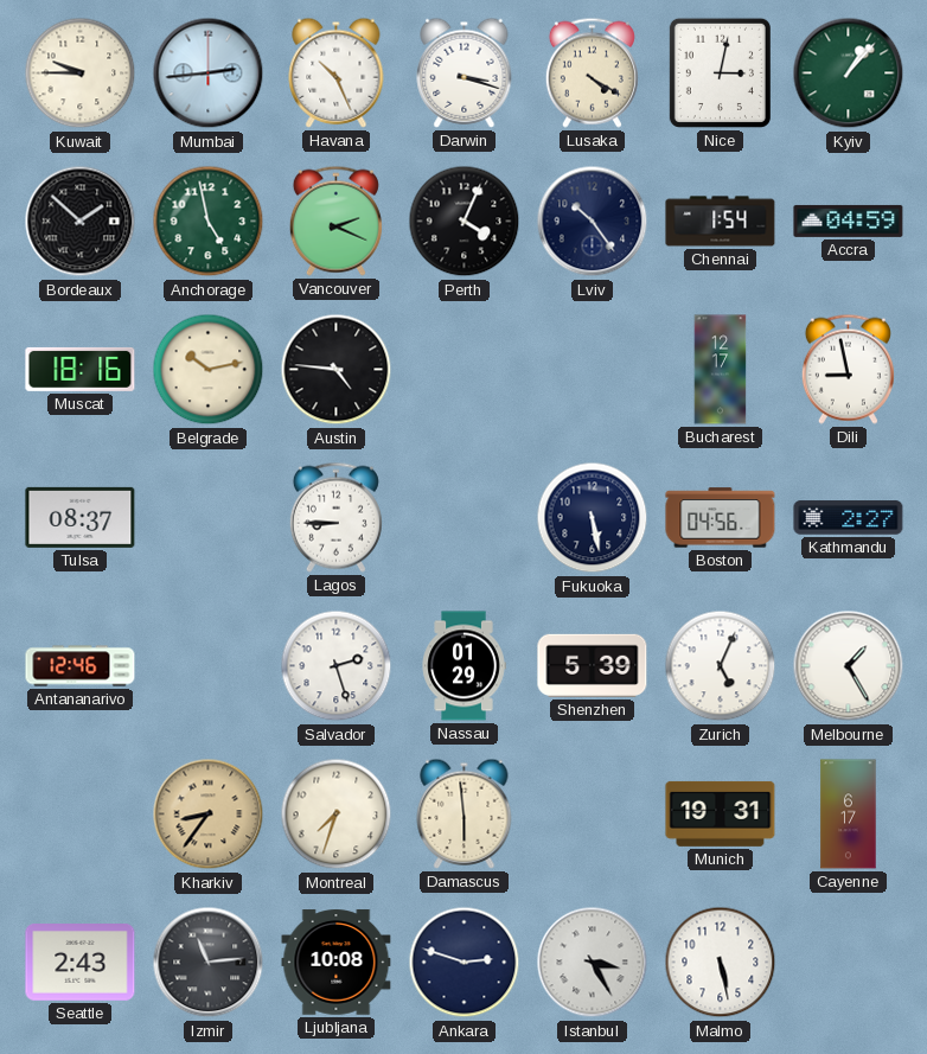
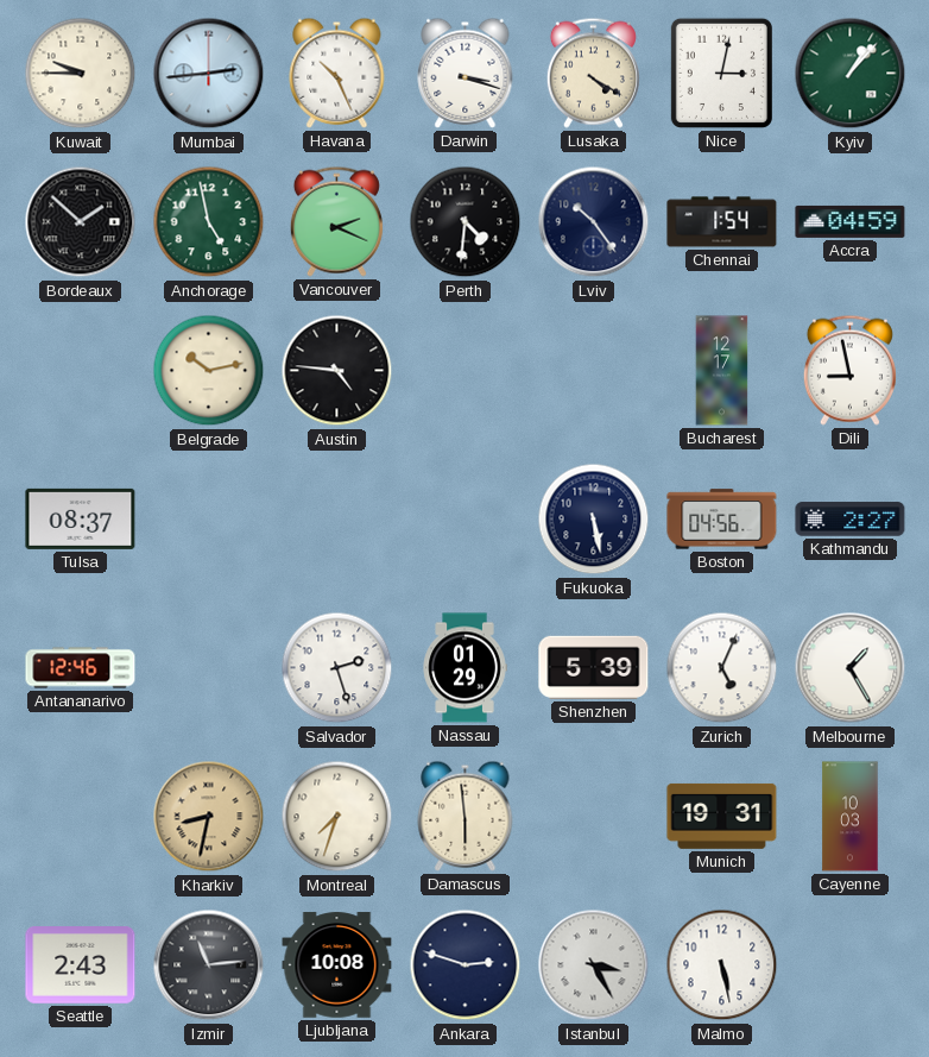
Perth: 4:04 -> 4:31
Muscat: 18:16 -> none
Lagos: 8:45 -> none
Kharkiv: 8:36 -> 8:32
Cayenne: 6:17 -> 10:03
